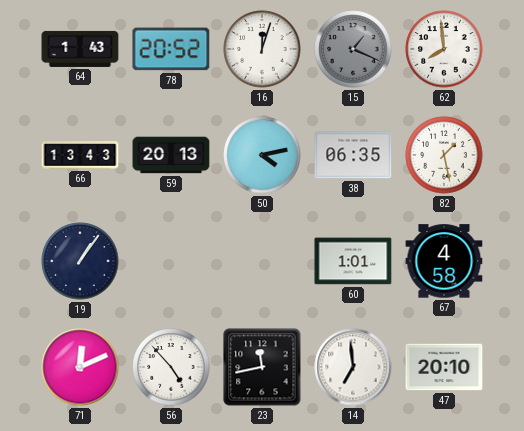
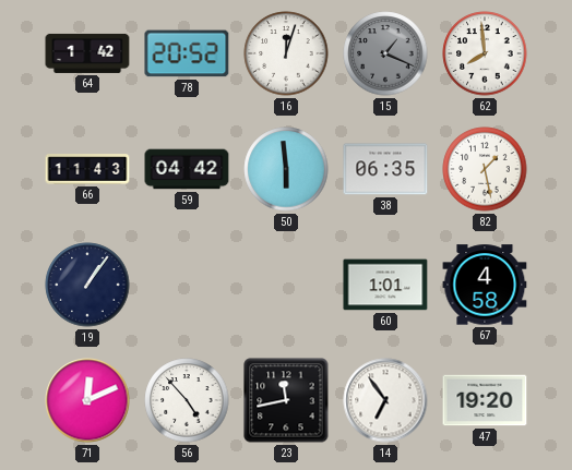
64: 1:43 -> 1:42
66: 13:43 -> 11:43
59: 20:13 -> 04:42
50: 4:13 -> 5:59
14: 6:59 -> 6:54
47: 20:10 -> 19:20
